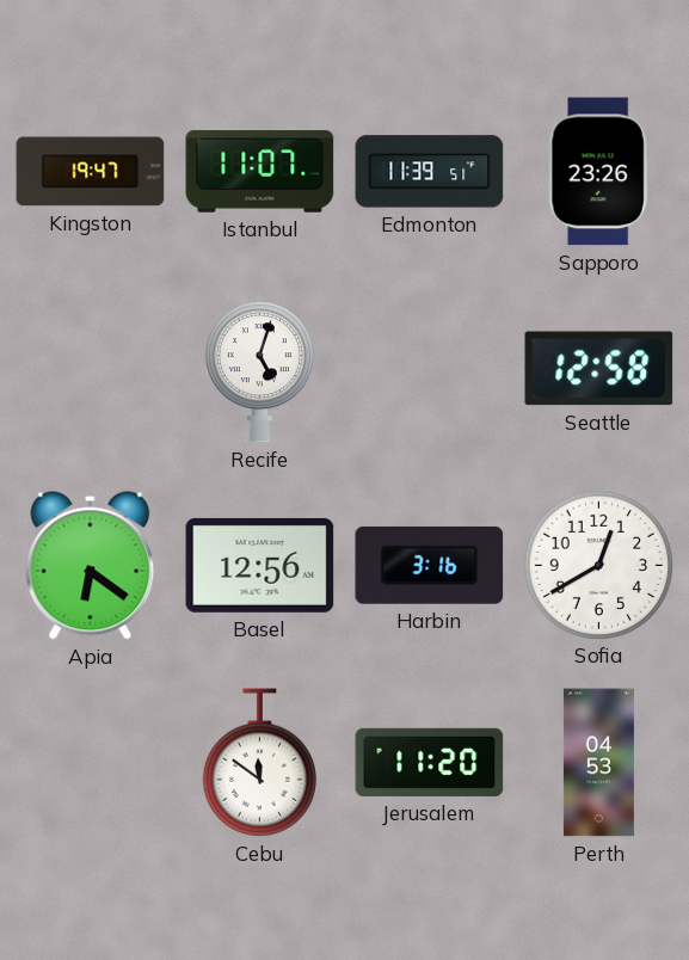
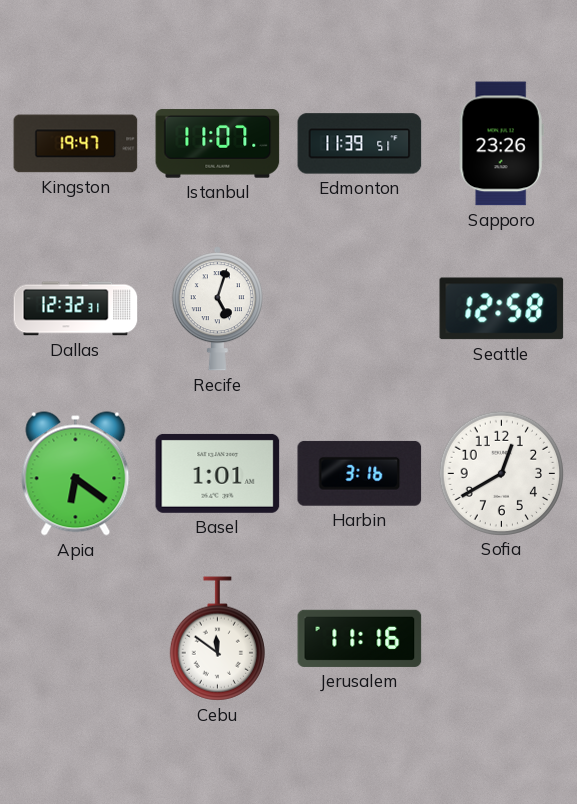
Dallas: none -> 12:32
Basel: 12:56 -> 1:01
Jerusalem: 11:20 -> 11:16
Perth: 04:53 -> none
